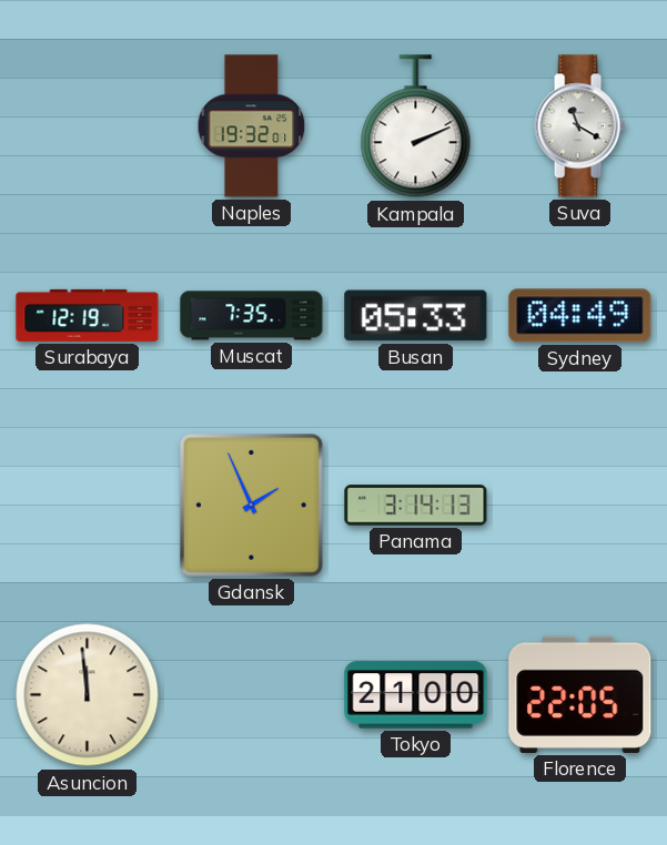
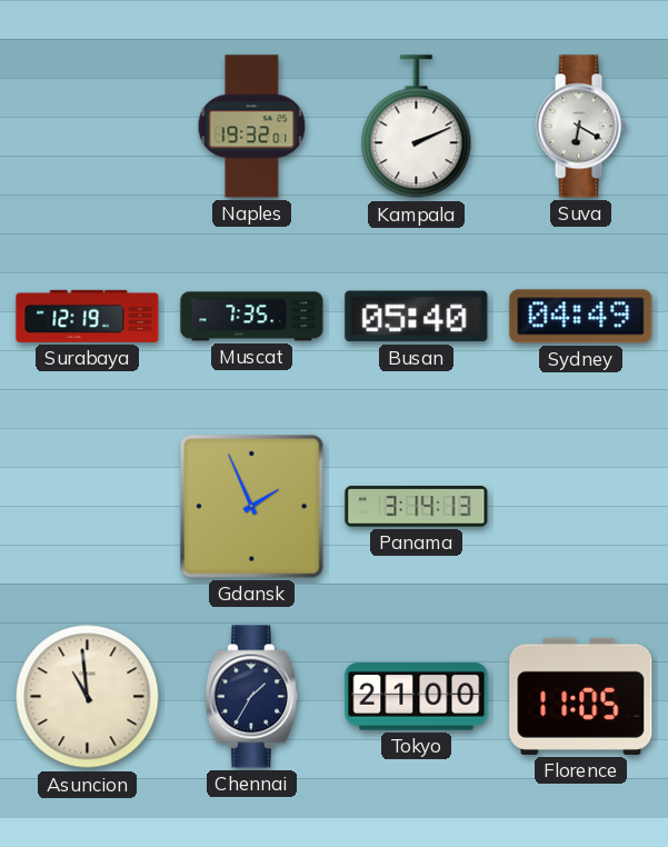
Suva: 11:20 -> 6:20
Busan: 05:33 -> 05:40
Asuncion: 11:59 -> 10:59
Chennai: none -> 1:35
Florence: 22:05 -> 11:05
